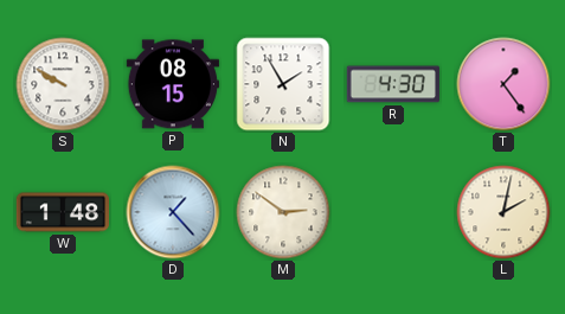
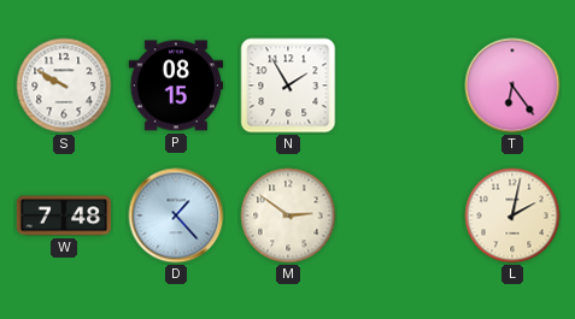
R: 4:30 -> none
T: 1:24 -> 6:24
W: 1:48 -> 7:48
